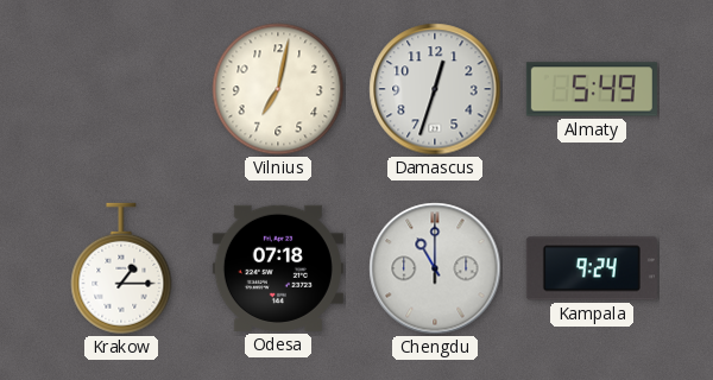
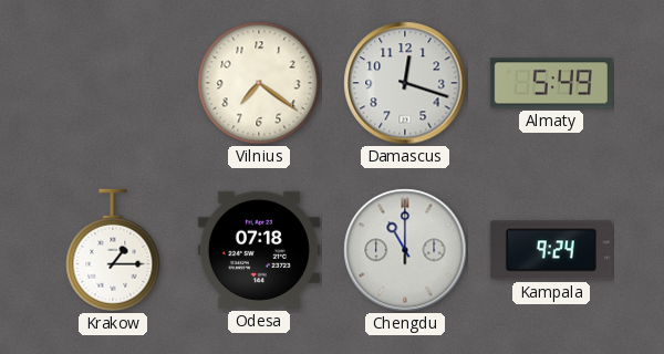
Vilnius: 7:02 -> 7:21
Damascus: 12:33 -> 12:18
